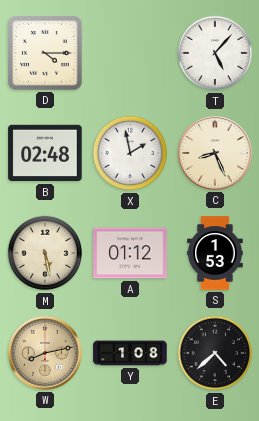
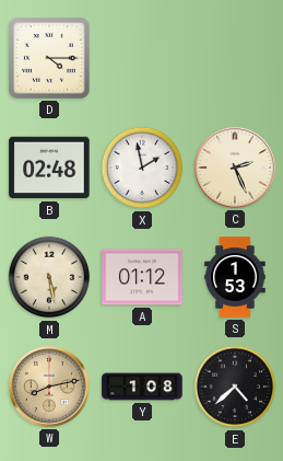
T: 5:07 -> none
C: 8:26 -> 2:26
